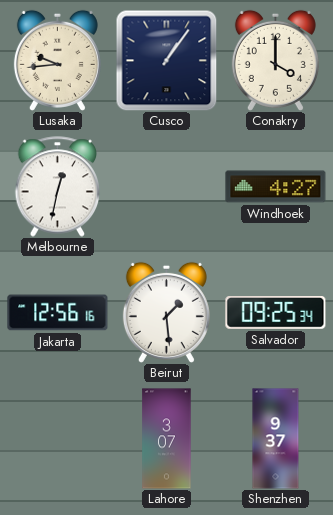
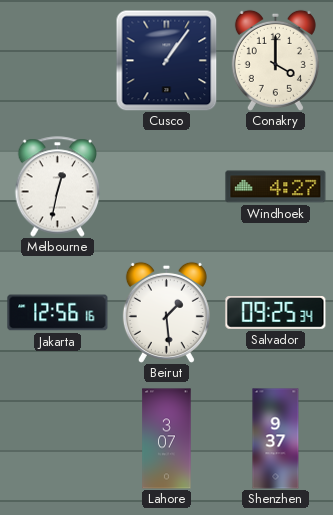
Lusaka: 9:44 -> none
